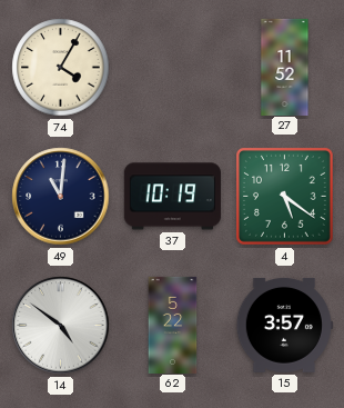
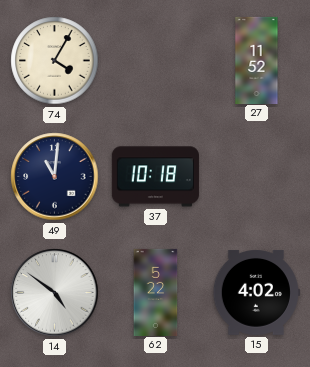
37: 10:19 -> 10:18
4: 5:21 -> none
15: 3:57 -> 4:02
